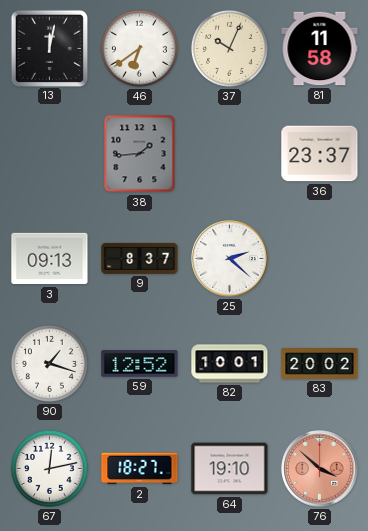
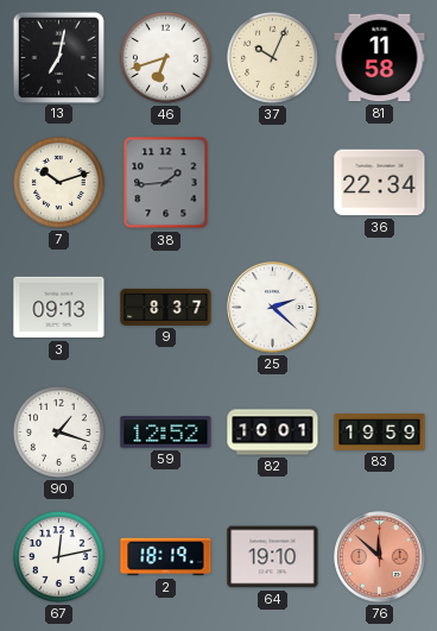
13: 12:02 -> 7:02
46: 6:39 -> 6:42
7: none -> 10:12
36: 23:37 -> 22:34
83: 20:02 -> 19:59
2: 18:27 -> 18:19
76: 3:52 -> 11:52
